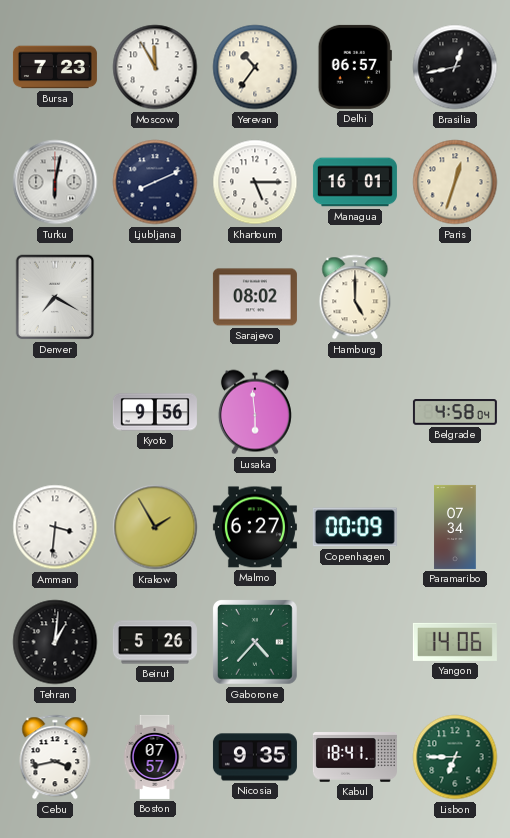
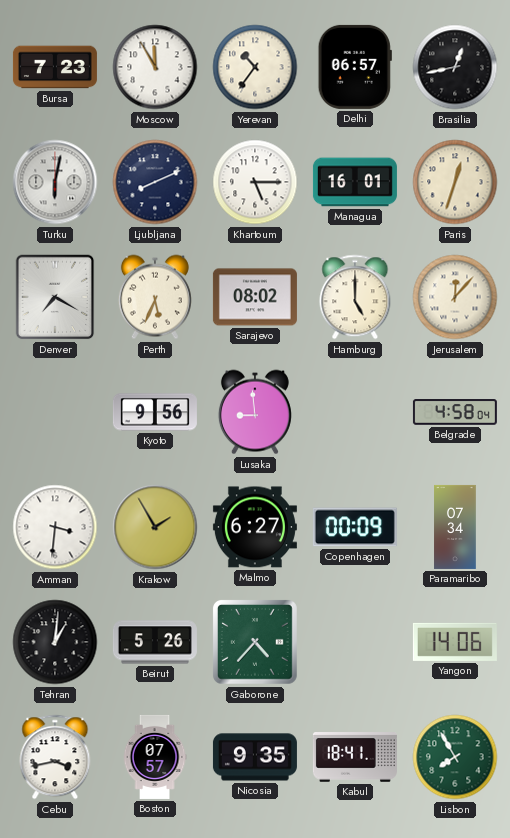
Perth: none -> 5:34
Jerusalem: none -> 12:07
Lusaka: 5:59 -> 8:59
Lisbon: 6:45 -> 7:55
